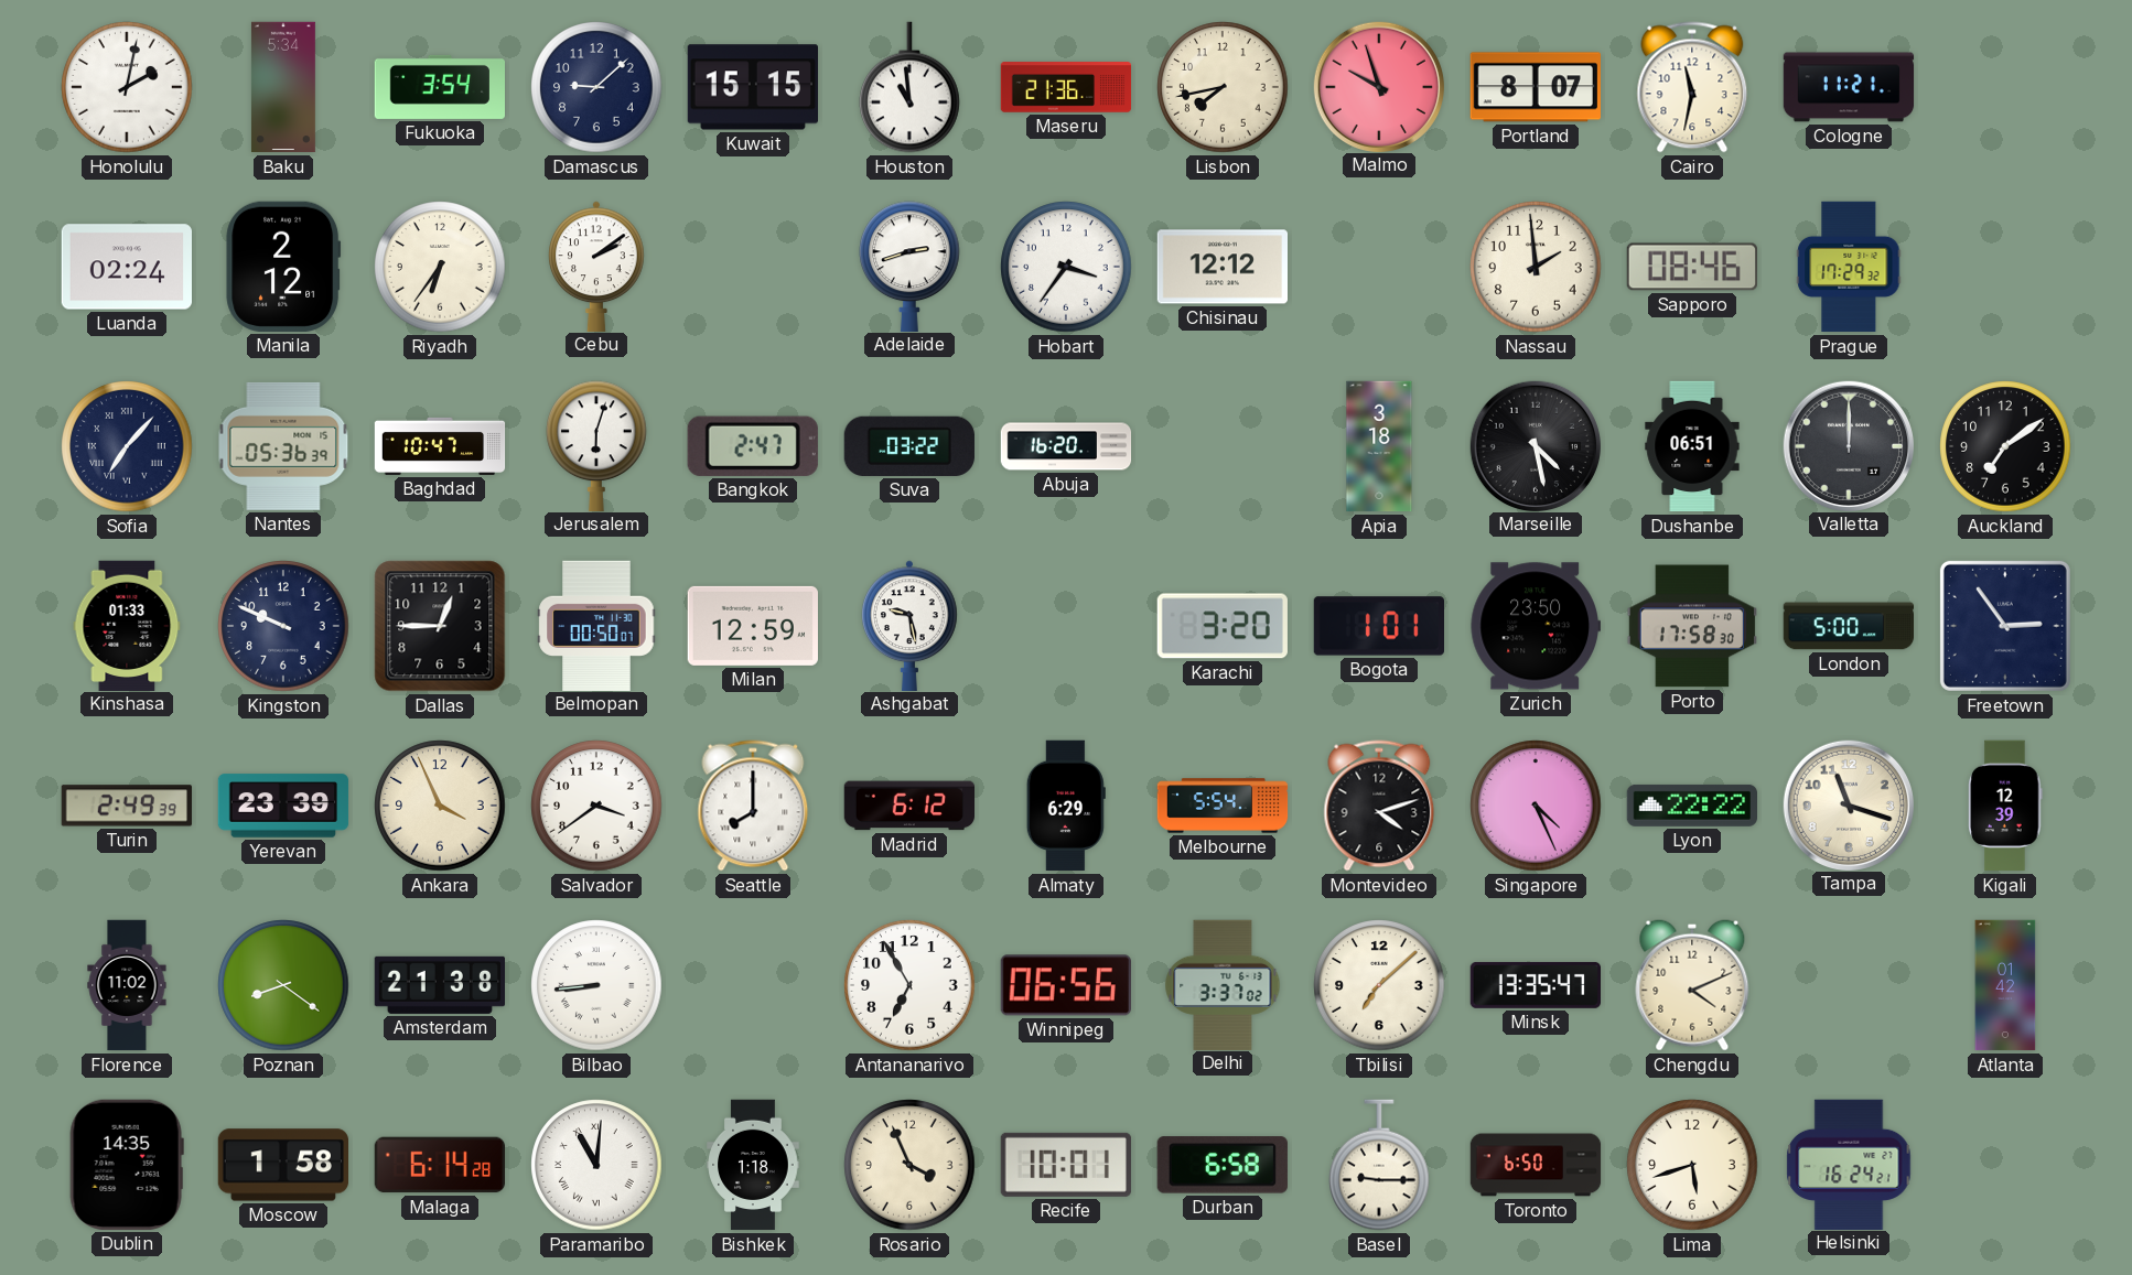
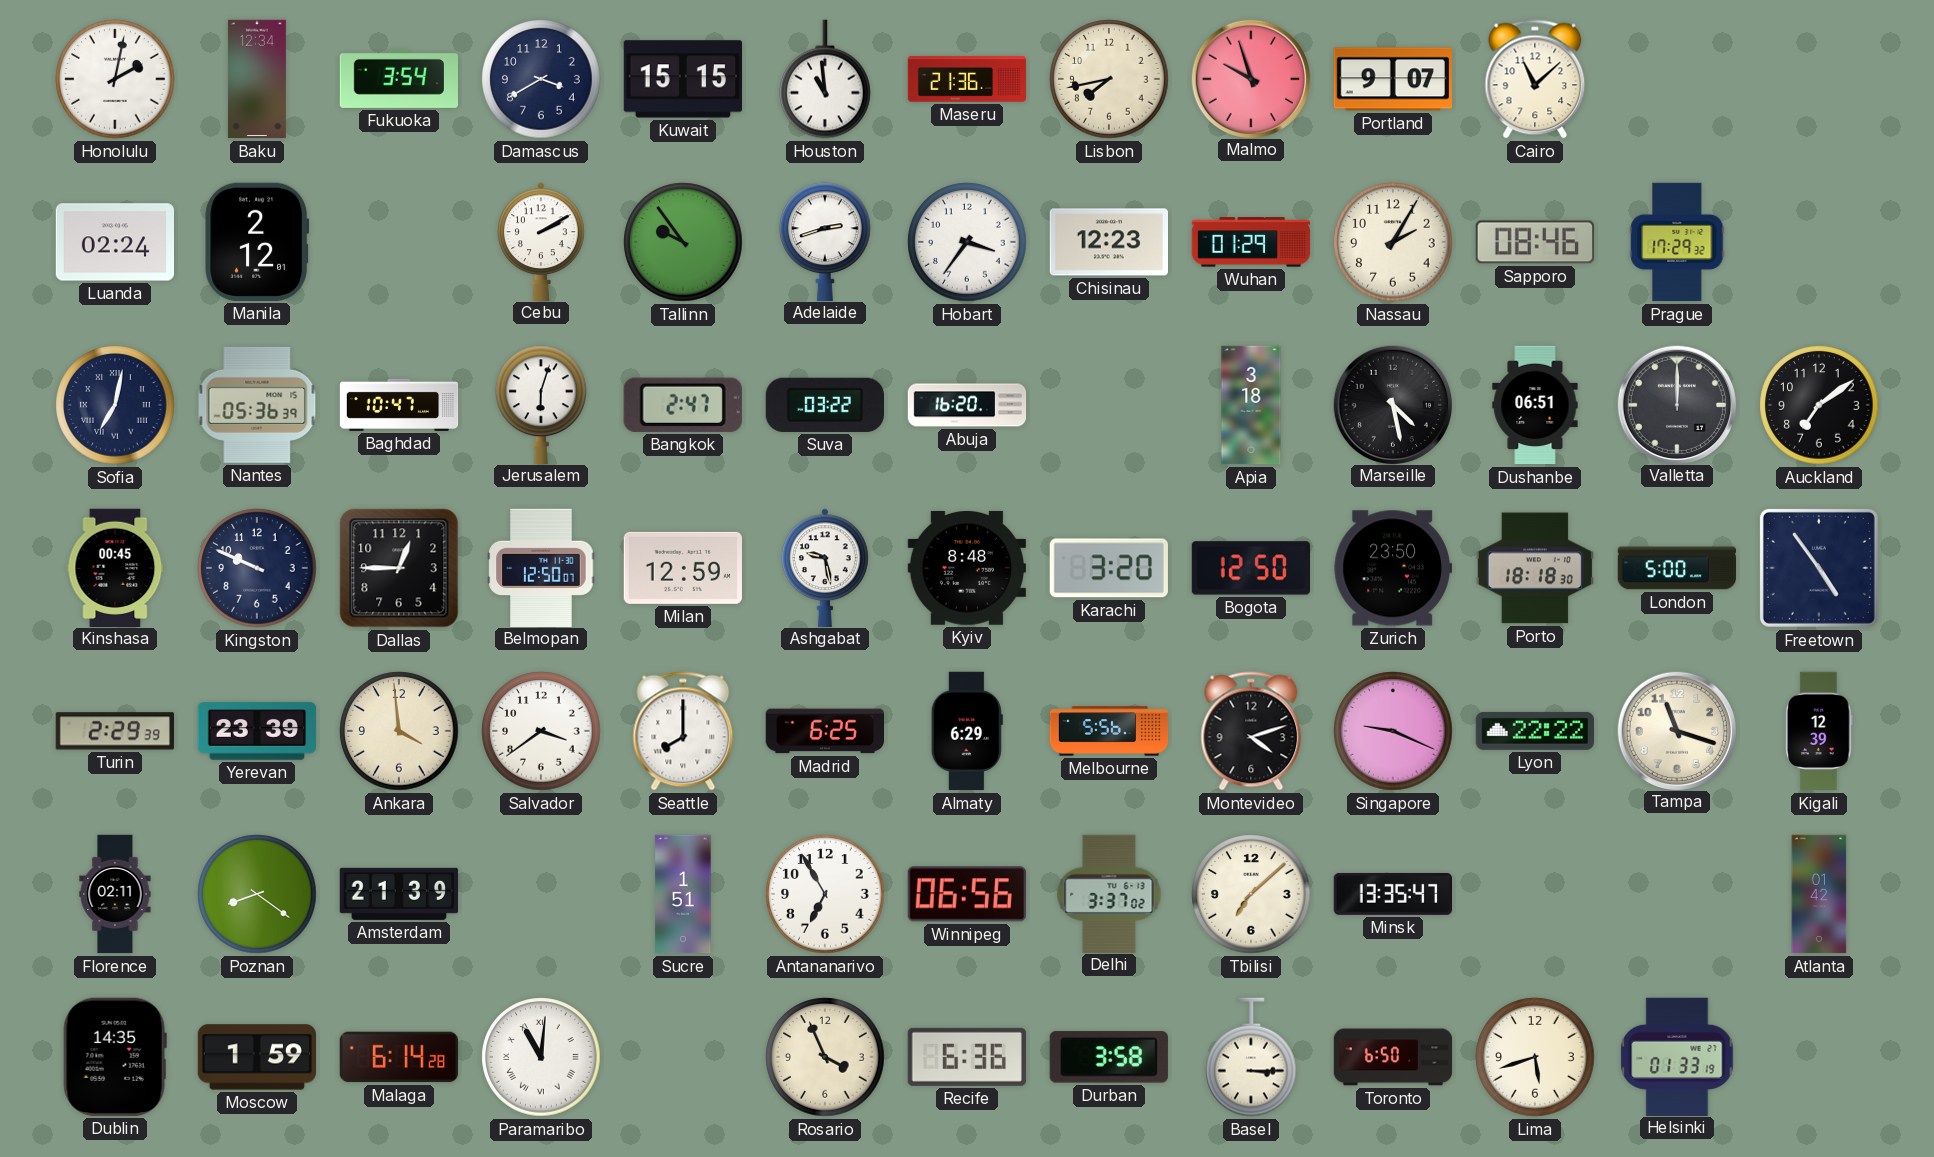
Baku: 5:34 -> 12:34
Damascus: 9:08 -> 3:40
Portland: 8:07 -> 9:07
Cairo: 11:32 -> 11:08
Cologne: 11:21 -> none
Riyadh: 6:36 -> none
Cebu: 2:09 -> 2:10
Tallinn: none -> 9:54
Chisinau: 12:12 -> 12:23
Wuhan: none -> 01:29
Nassau: 1:59 -> 2:05
Sofia: 7:07 -> 7:02
Kinshasa: 01:33 -> 00:45
Belmopan: 00:50 -> 12:50
Kyiv: none -> 8:48
Bogota: 1:01 -> 12:50
Porto: 17:58 -> 18:18
Freetown: 2:54 -> 4:54
Turin: 2:49 -> 2:29
Ankara: 3:56 -> 3:59
Madrid: 6:12 -> 6:25
Melbourne: 5:54 -> 5:56
Singapore: 4:26 -> 9:19
Florence: 11:02 -> 02:11
Amsterdam: 21:38 -> 21:39
Bilbao: 8:44 -> none
Sucre: none -> 1:51
Chengdu: 4:11 -> none
Moscow: 1:58 -> 1:59
Bishkek: 1:18 -> none
Recife: 10:01 -> 6:36
Durban: 6:58 -> 3:58
Basel: 9:15 -> 3:15
Helsinki: 16:24 -> 01:33
